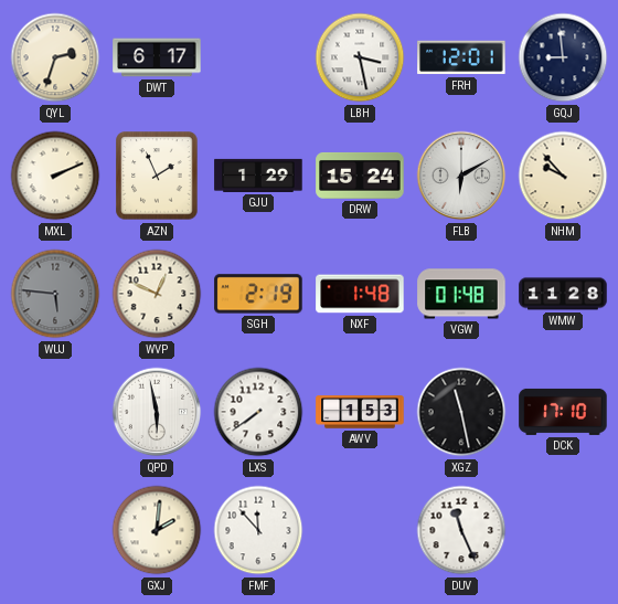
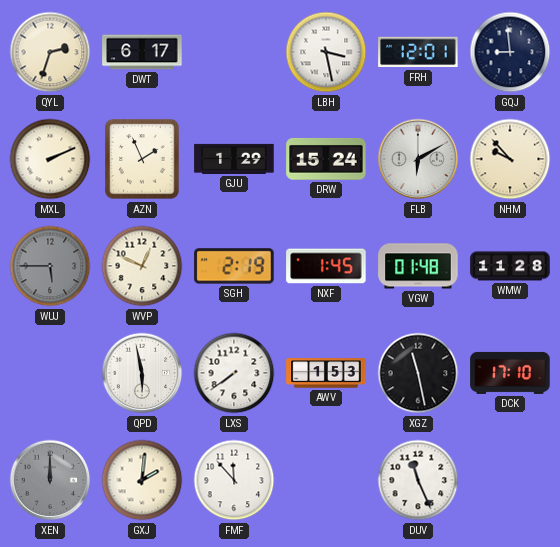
WUJ: 5:46 -> 5:45
NXF: 1:48 -> 1:45
XEN: none -> 12:00
